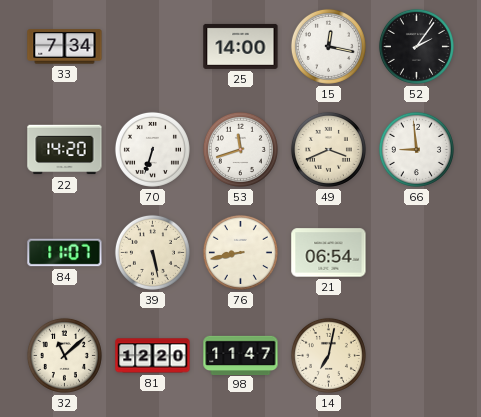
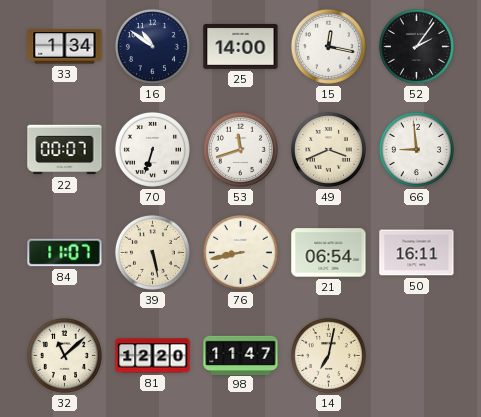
33: 7:34 -> 1:34
16: none -> 10:51
22: 14:20 -> 00:07
50: none -> 16:11
